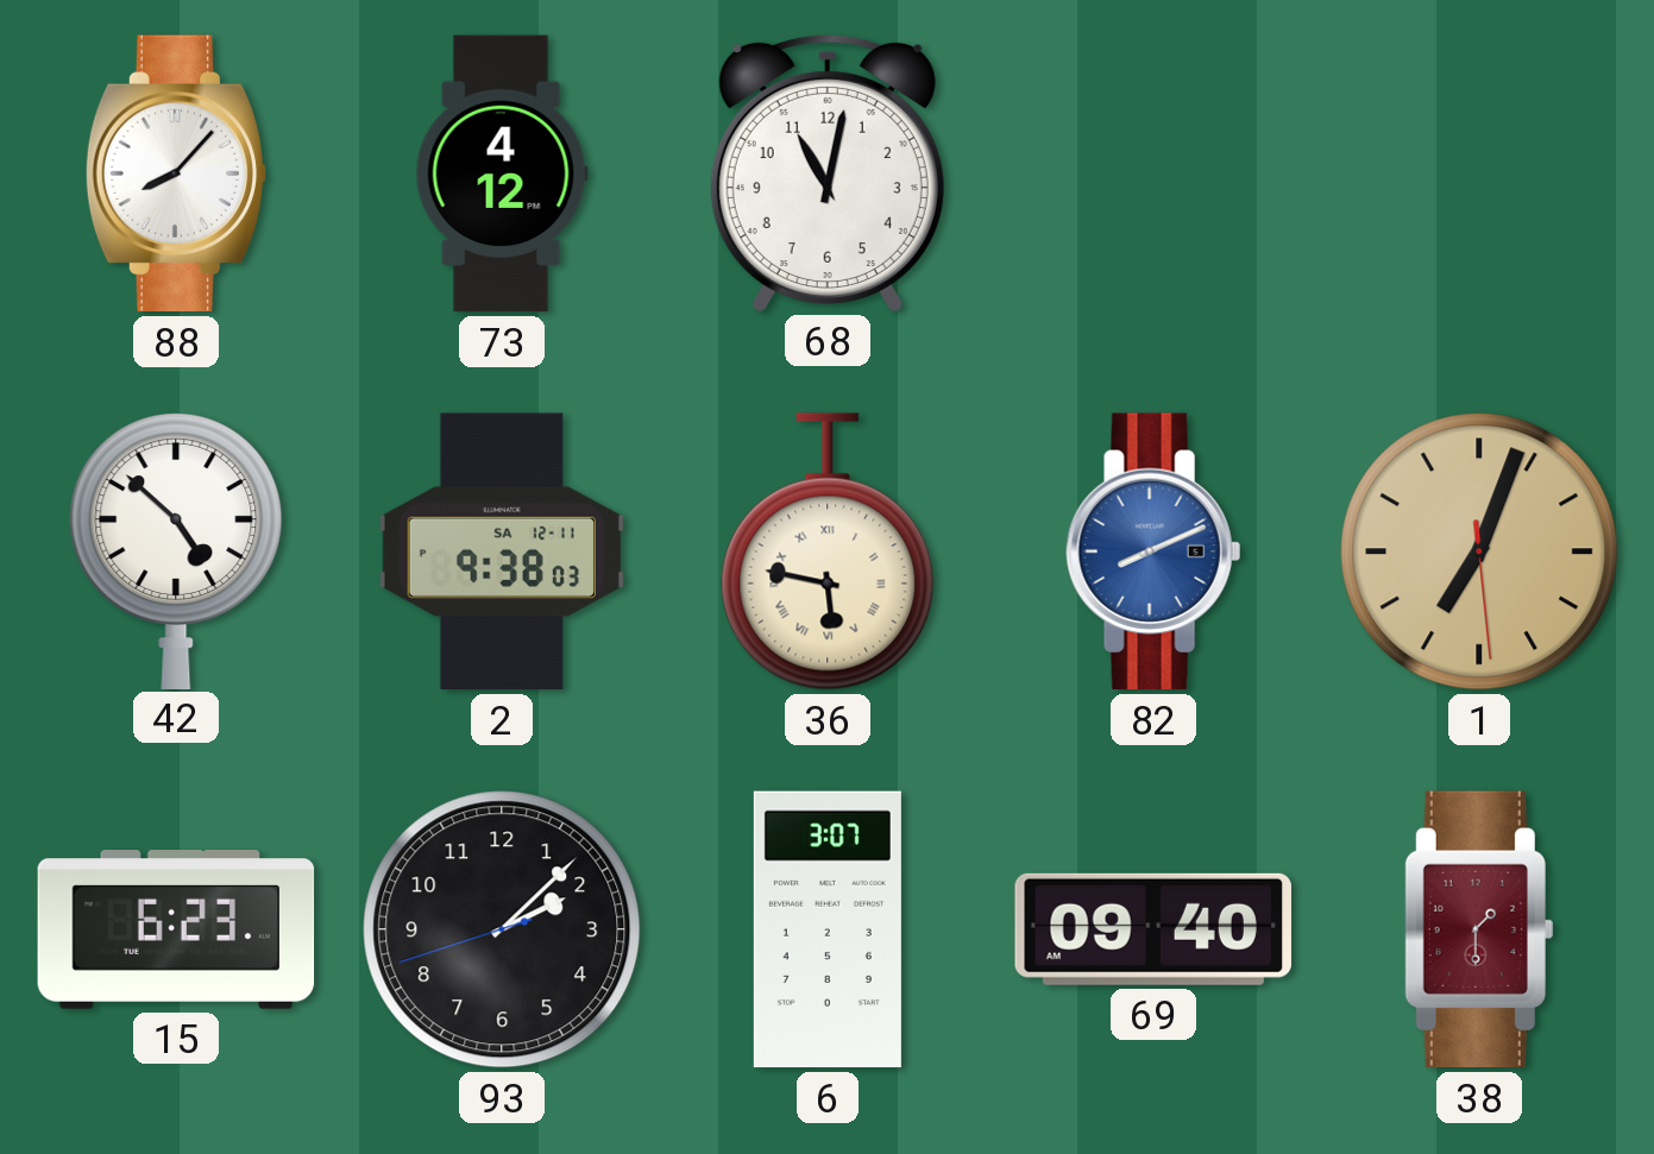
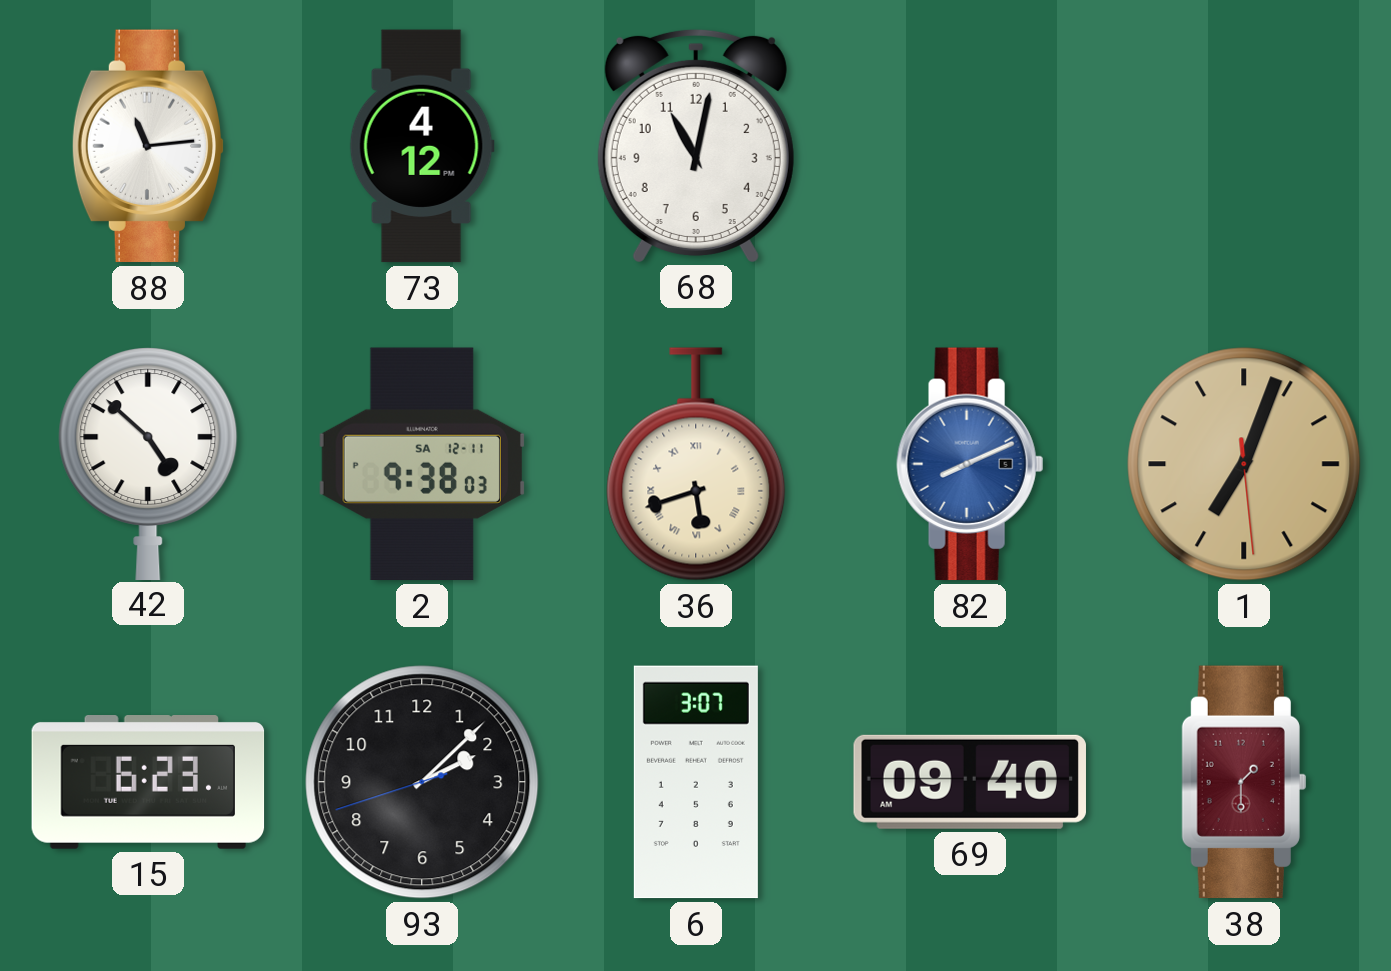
88: 8:07 -> 11:14
36: 5:47 -> 5:42
